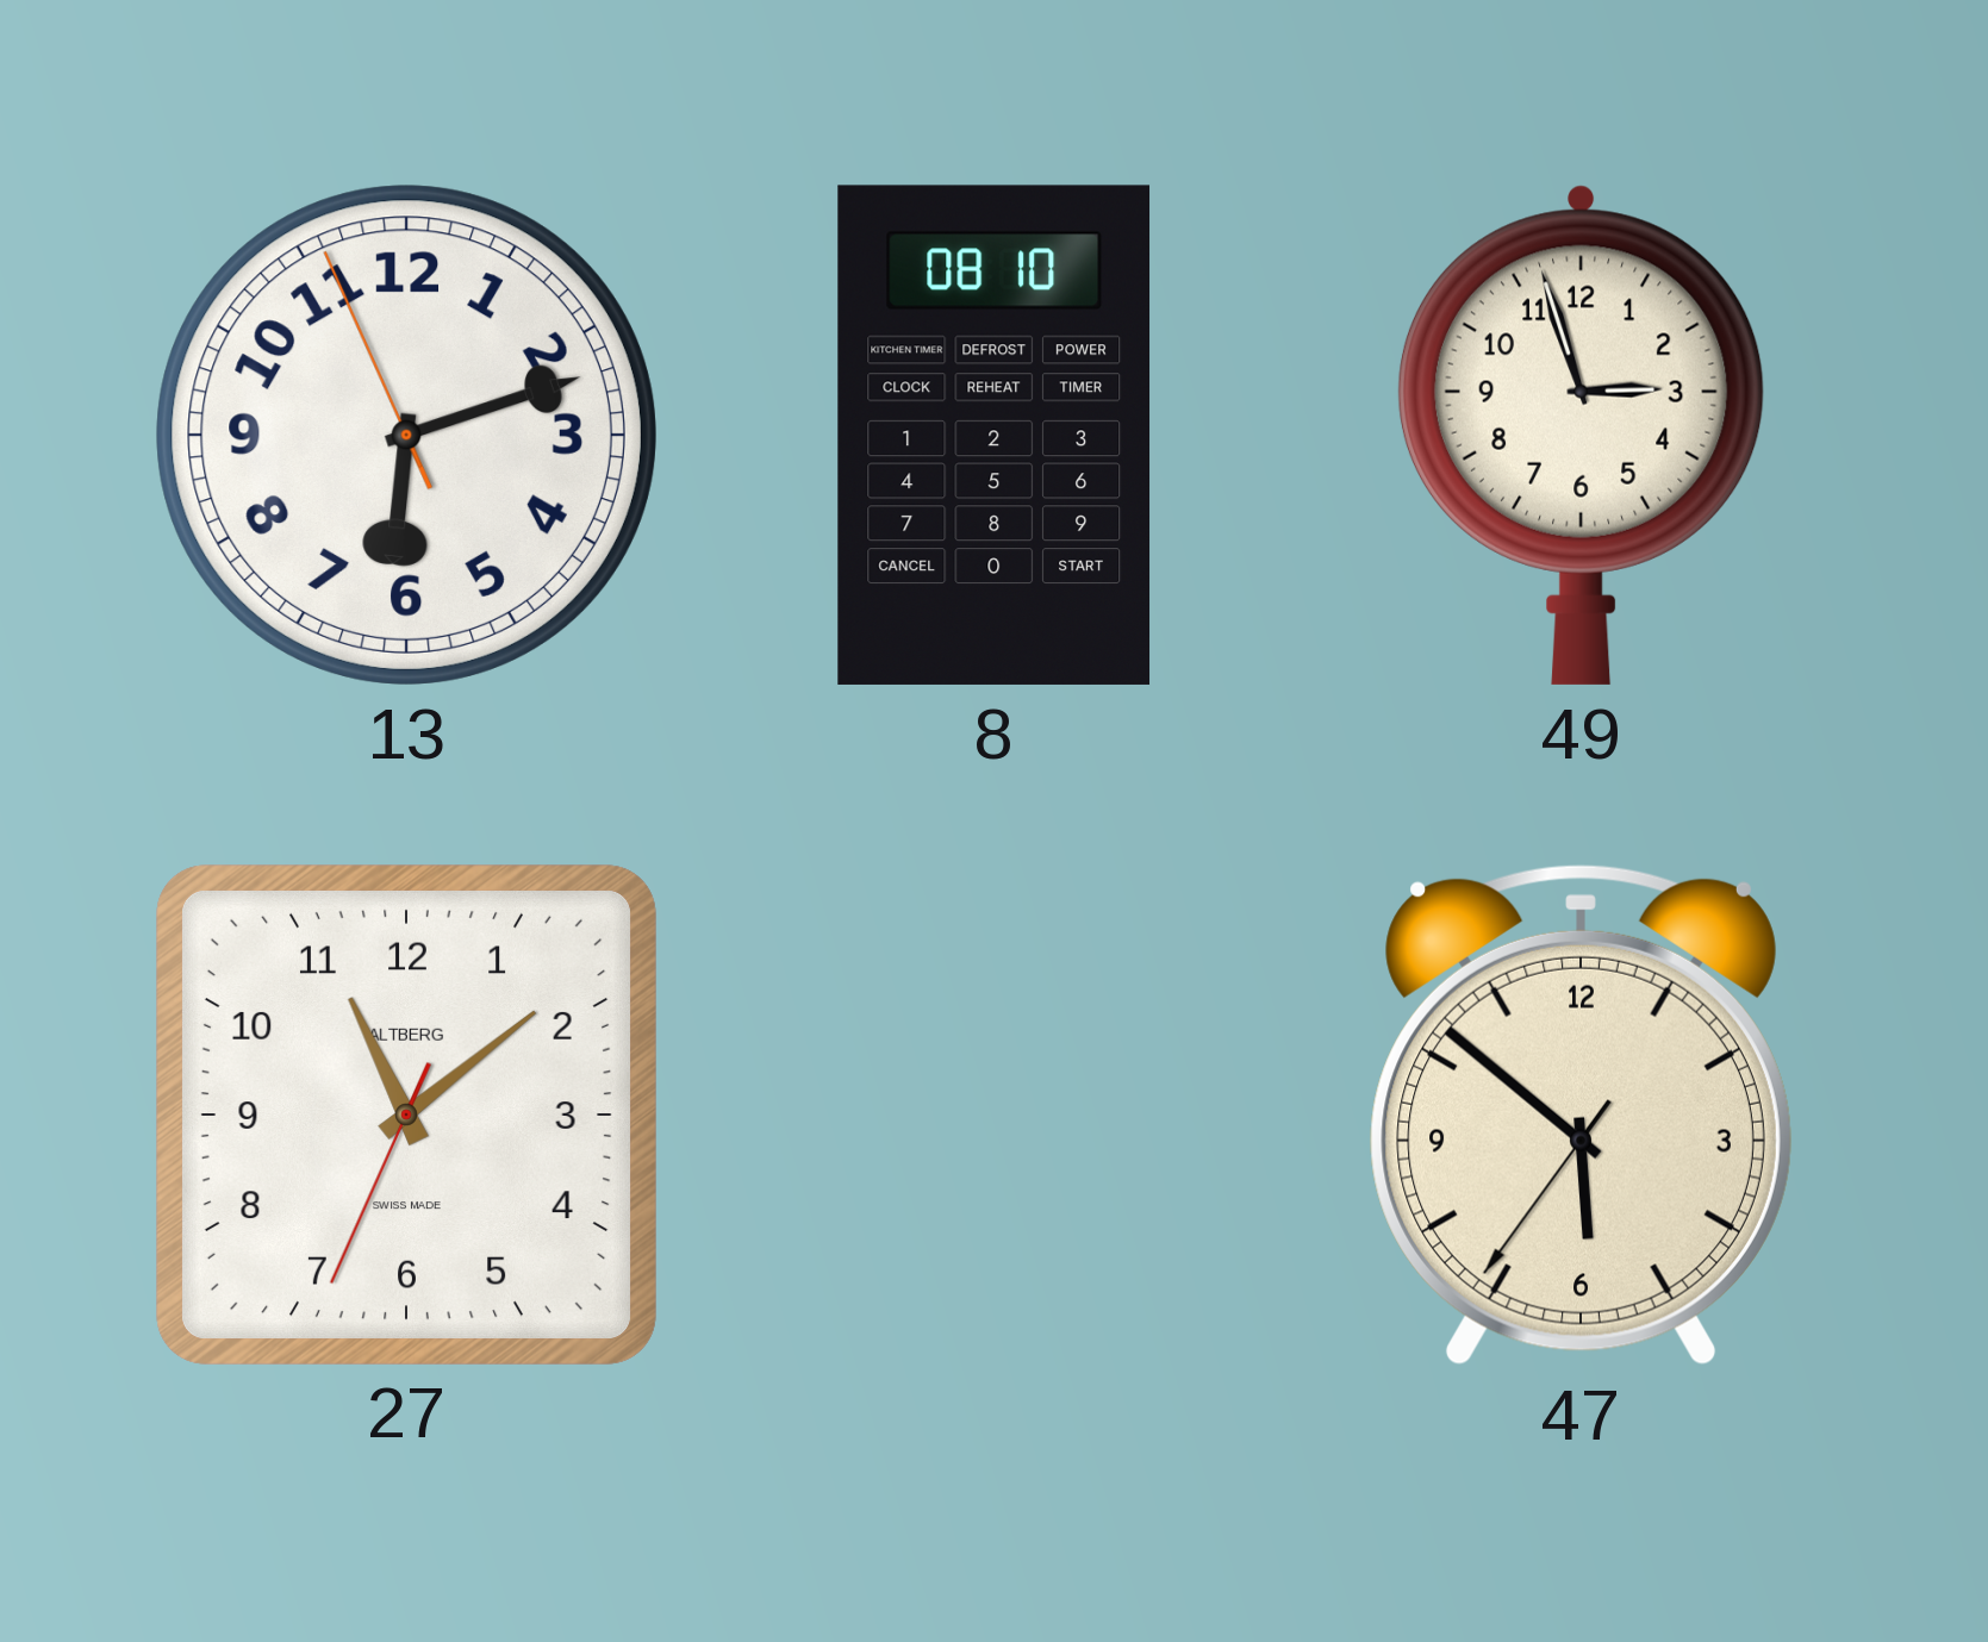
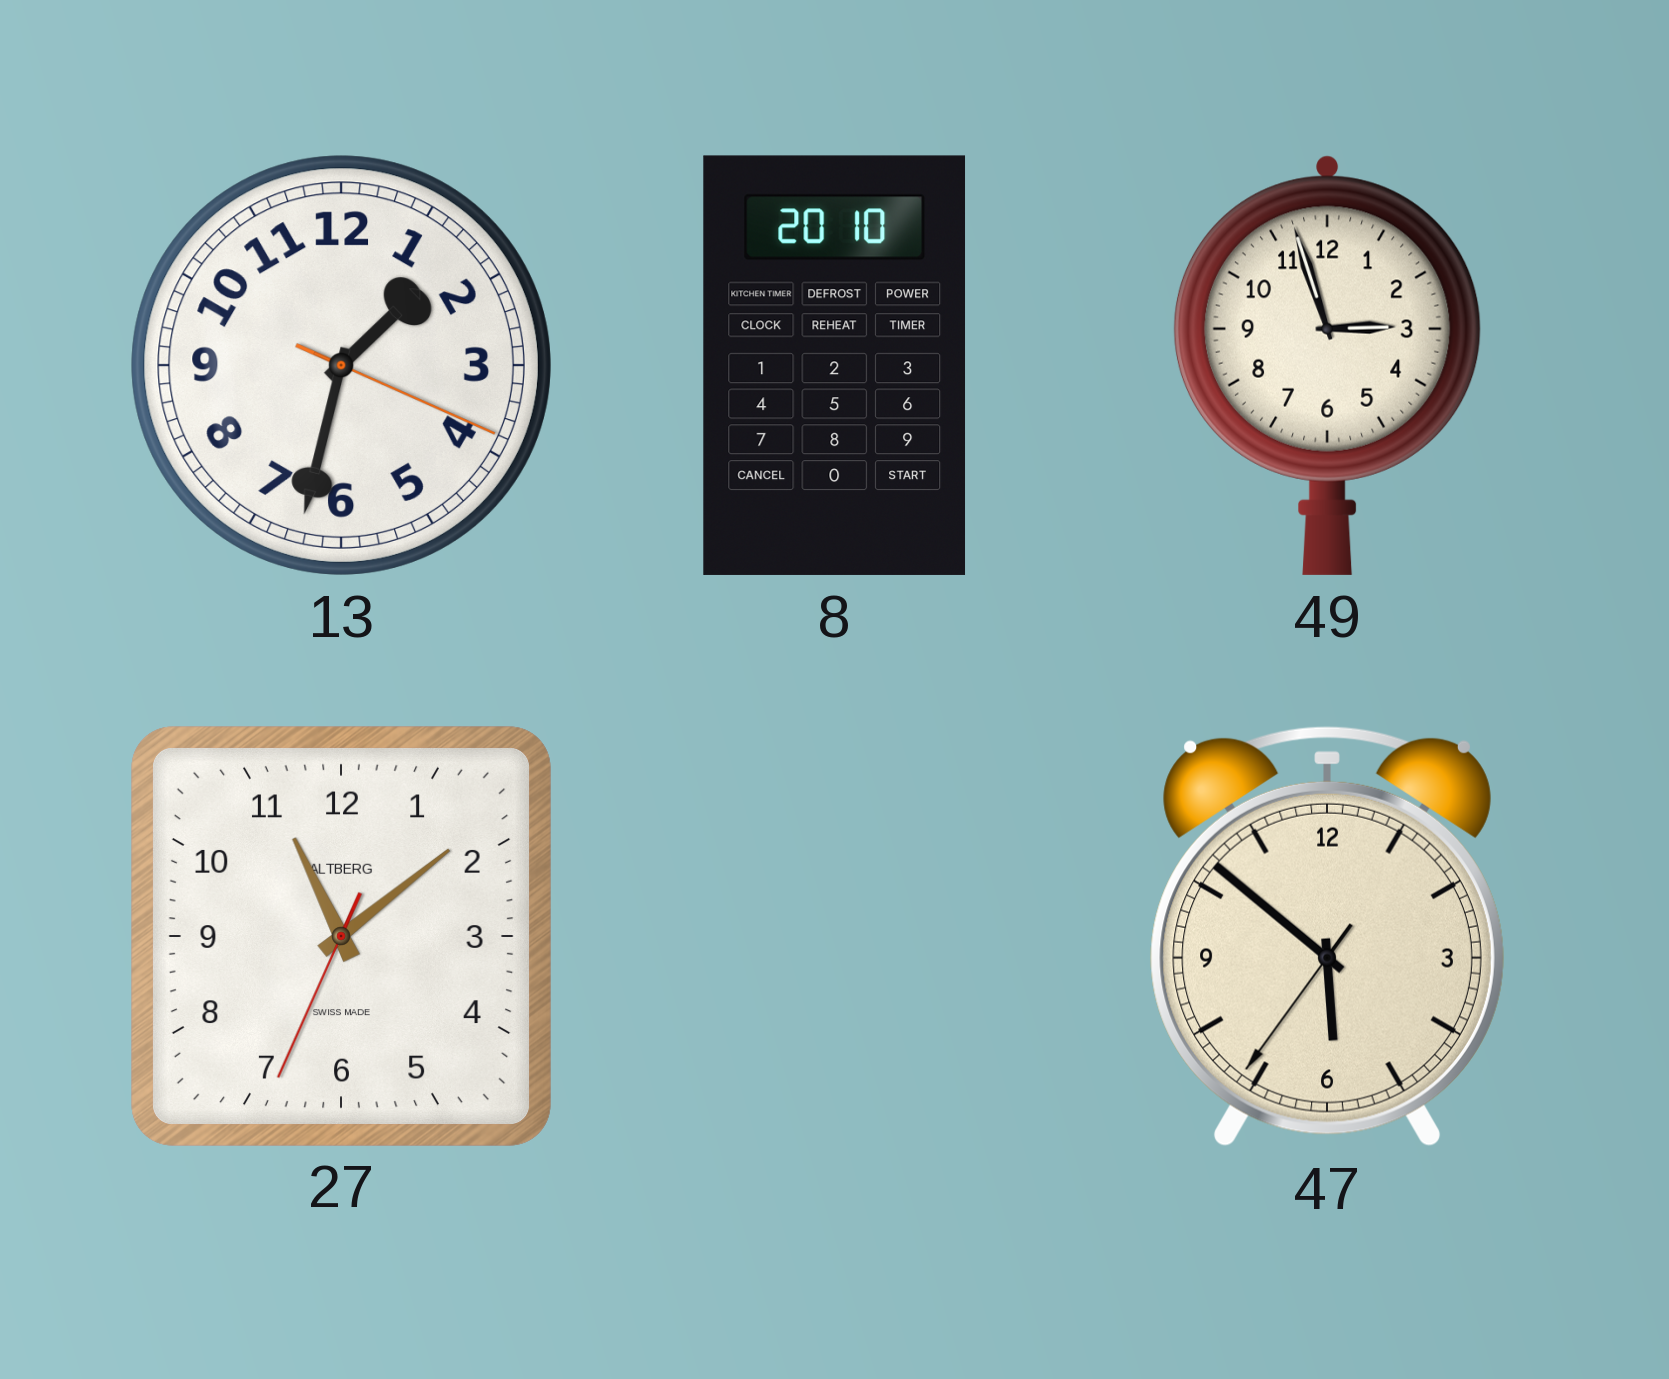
13: 6:11 -> 1:32
8: 08:10 -> 20:10
